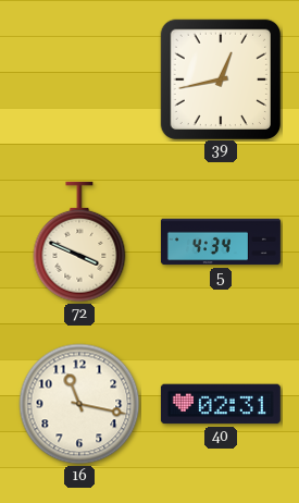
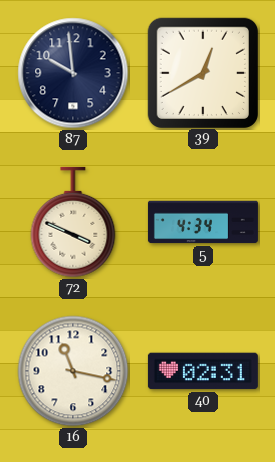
87: none -> 9:59
39: 12:43 -> 12:40
